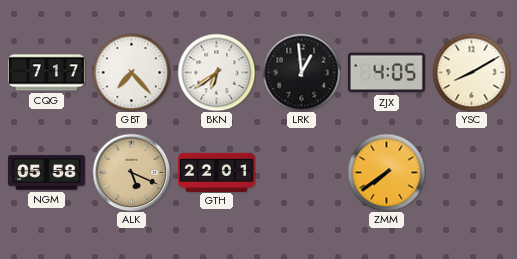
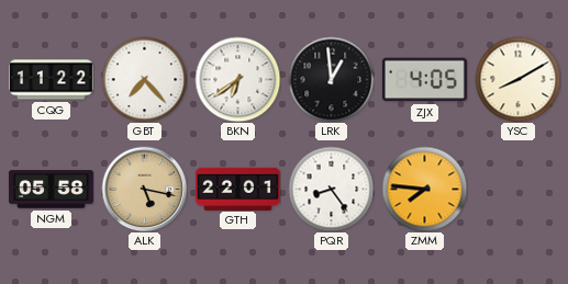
CQG: 7:17 -> 11:22
ALK: 5:19 -> 5:17
PQR: none -> 8:24
ZMM: 7:39 -> 7:46
